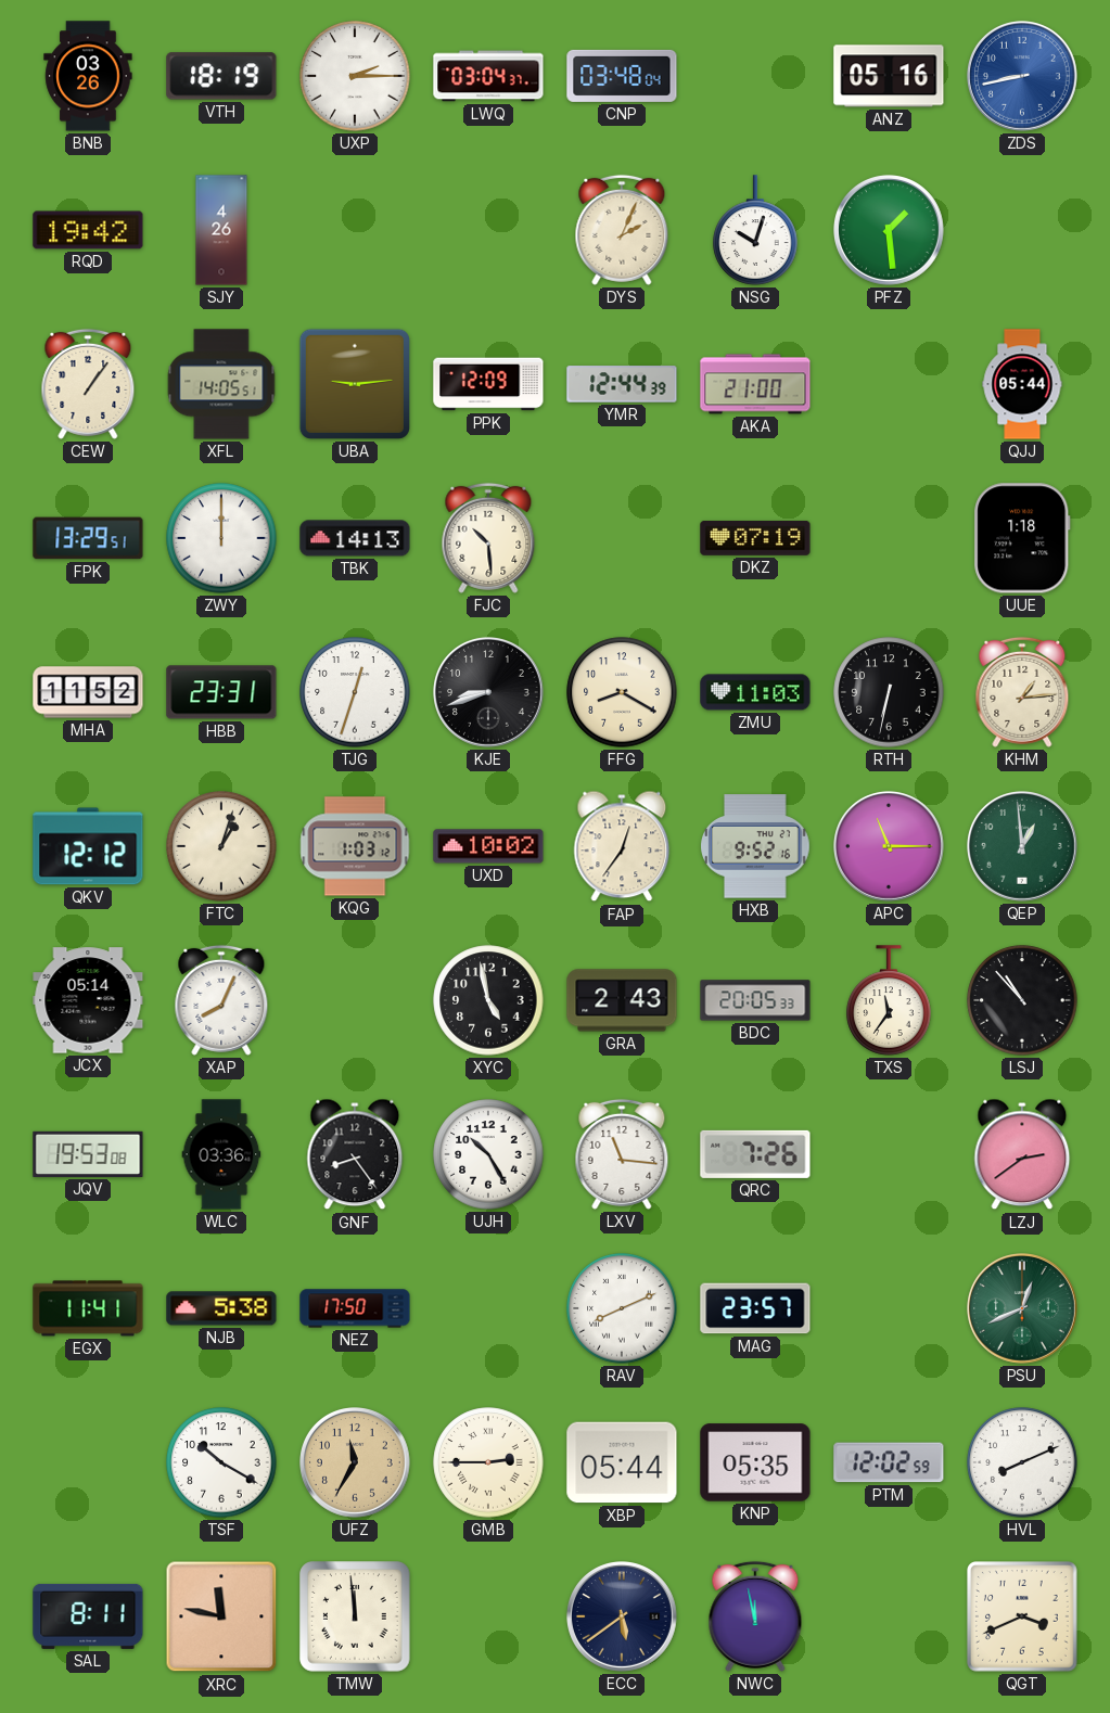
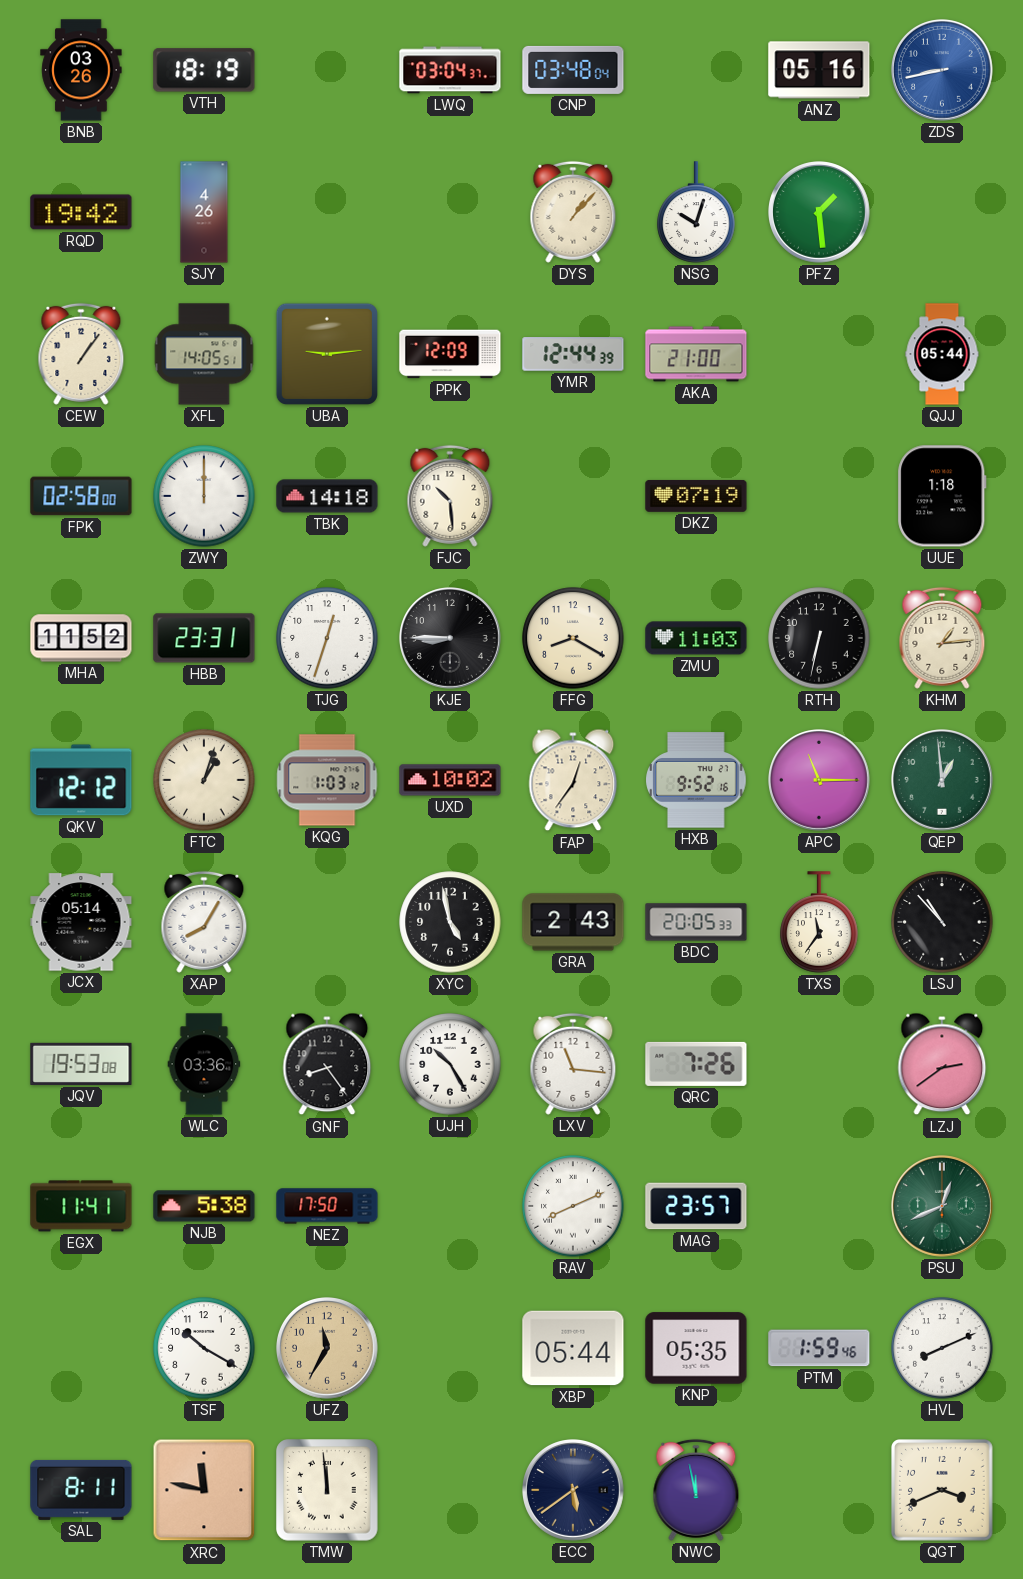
UXP: 2:15 -> none
DYS: 2:04 -> 1:07
FPK: 13:29 -> 02:58
TBK: 14:13 -> 14:18
KJE: 8:42 -> 8:45
XAP: 8:04 -> 8:05
GMB: 2:45 -> none
PTM: 12:02 -> 1:59
